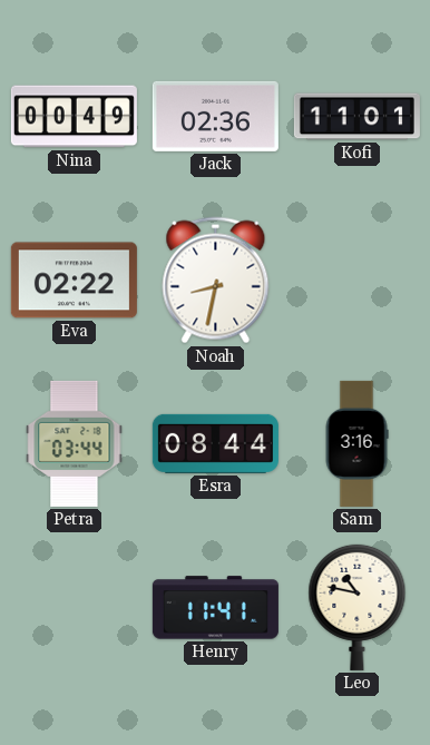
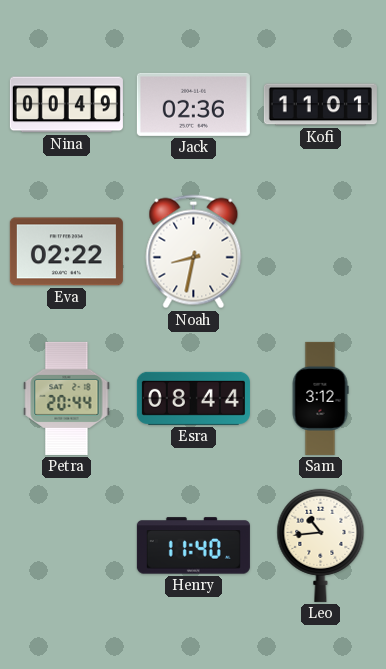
Petra: 03:44 -> 20:44
Sam: 3:16 -> 3:12
Henry: 11:41 -> 11:40
Leo: 10:47 -> 10:44
